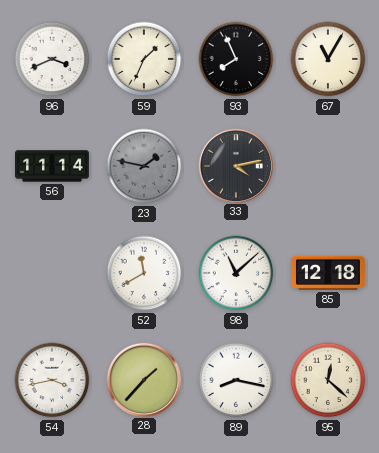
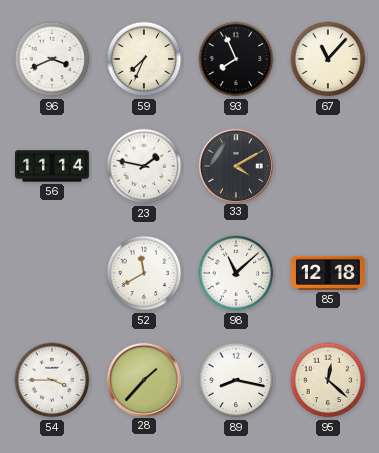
59: 1:34 -> 7:34
67: 11:05 -> 11:07
23 dial: grey -> white
33: 4:13 -> 4:10
54: 3:43 -> 3:45
